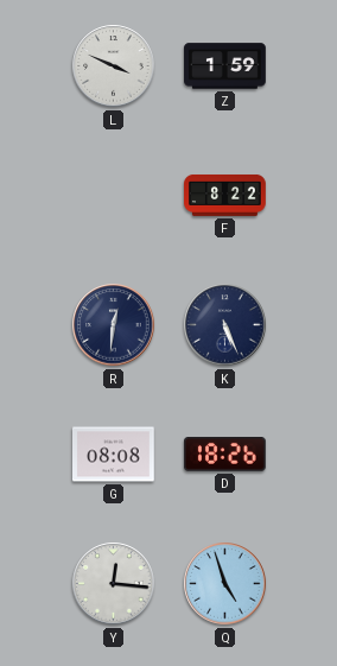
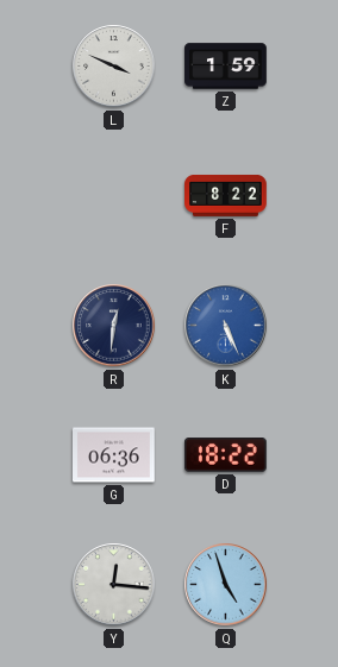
K dial: navy -> blue
G: 08:08 -> 06:36
D: 18:26 -> 18:22
